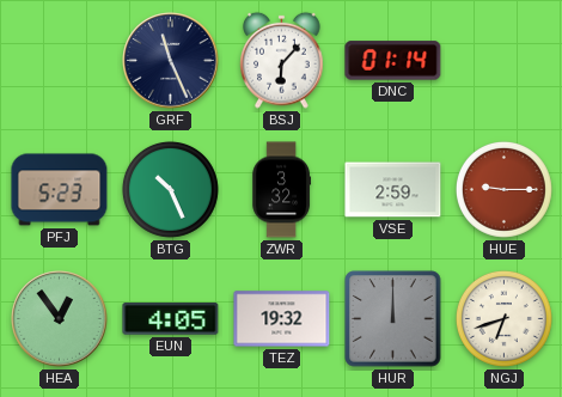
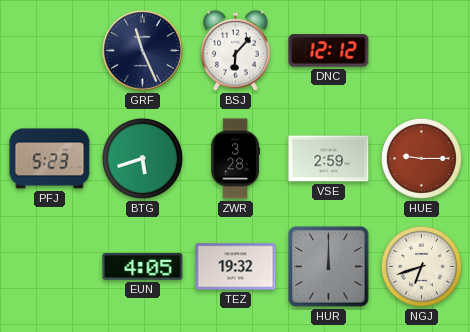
DNC: 01:14 -> 12:12
BTG: 10:26 -> 5:42
ZWR: 3:32 -> 3:28
HEA: 12:54 -> none
